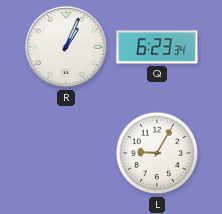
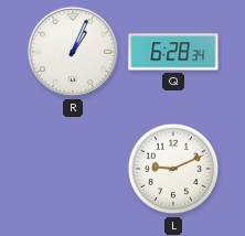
Q: 6:23 -> 6:28
L: 9:05 -> 9:11
